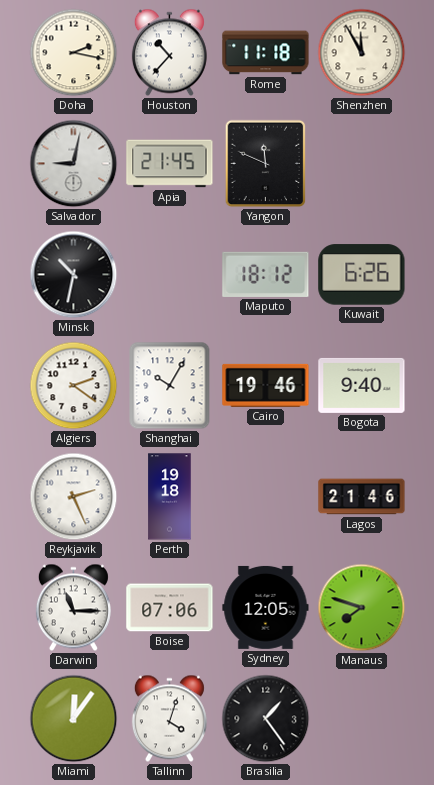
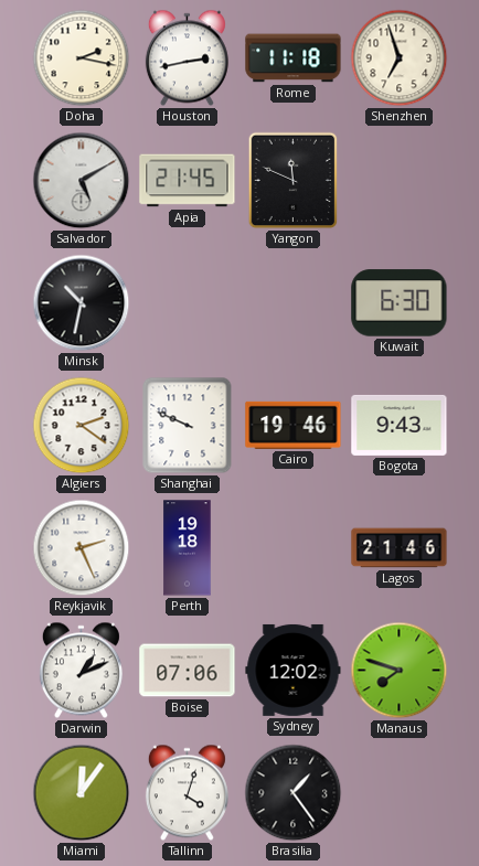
Houston: 10:37 -> 2:43
Shenzhen: 11:55 -> 6:57
Salvador: 9:02 -> 5:10
Maputo: 18:12 -> none
Kuwait: 6:26 -> 6:30
Shanghai: 10:05 -> 9:49
Bogota: 9:40 -> 9:43
Darwin: 11:15 -> 1:11
Sydney: 12:05 -> 12:02
